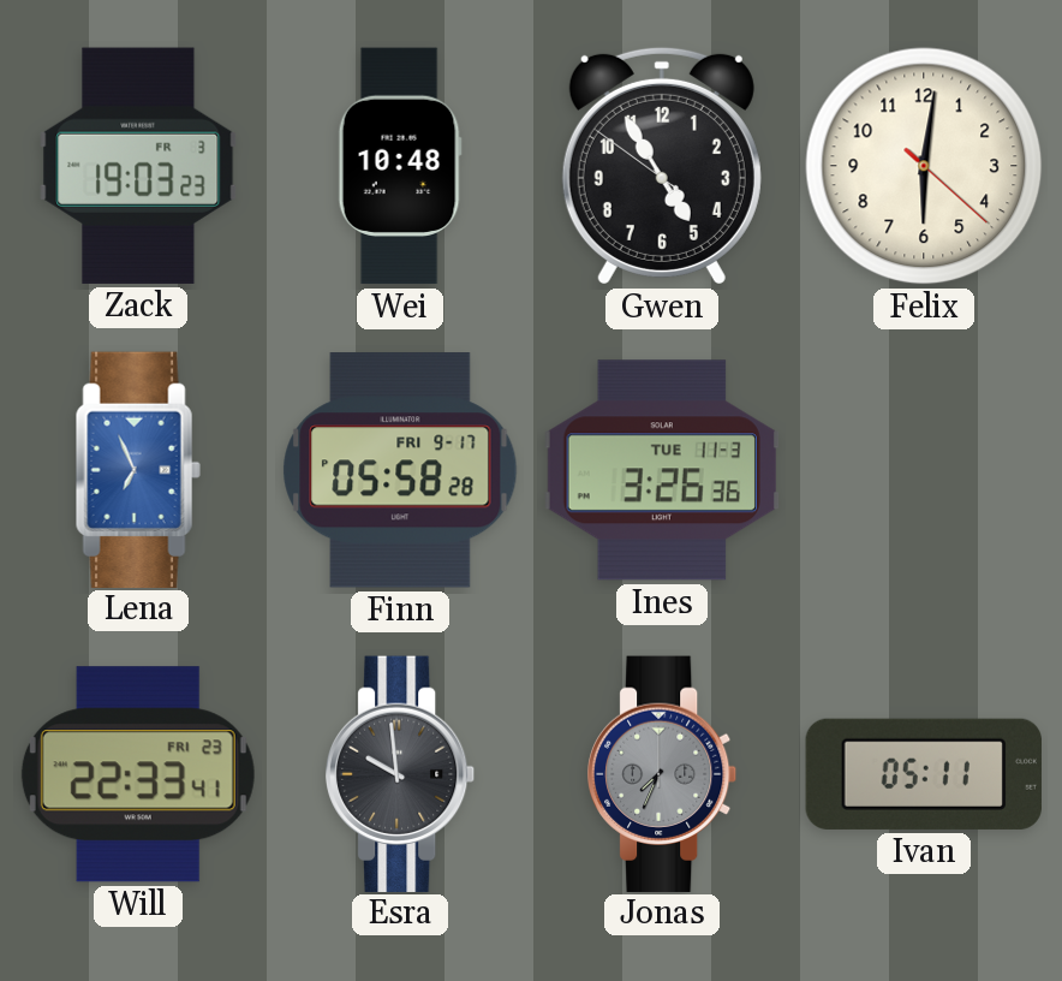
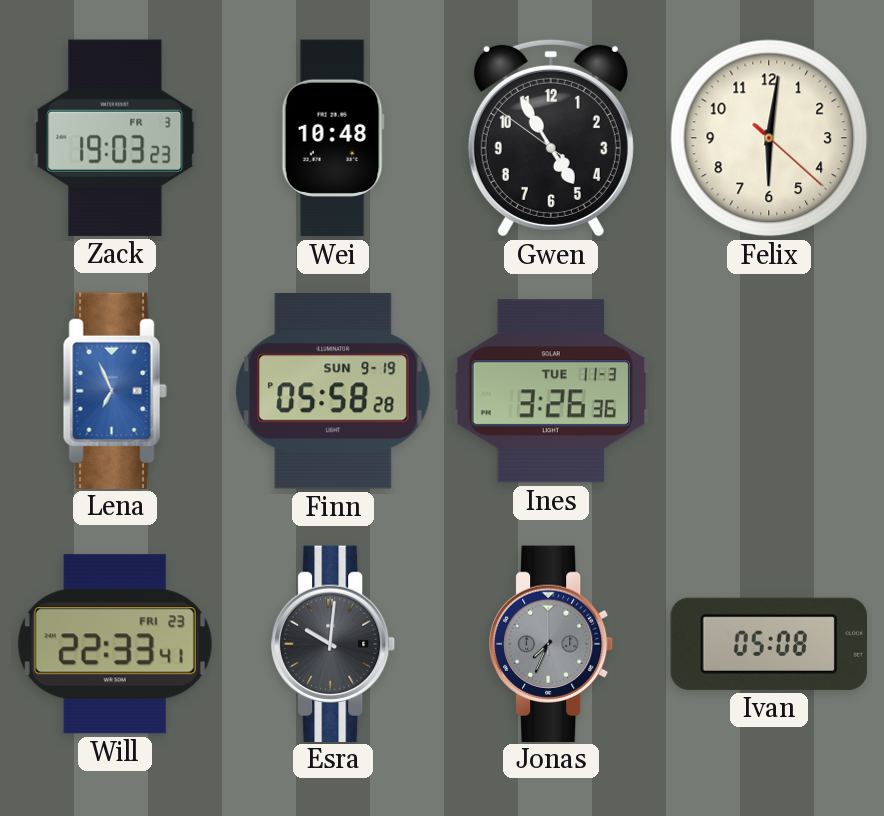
Finn date: FRI 9-17 -> SUN 9-19
Esra: 9:59 -> 10:01
Ivan: 05:11 -> 05:08
